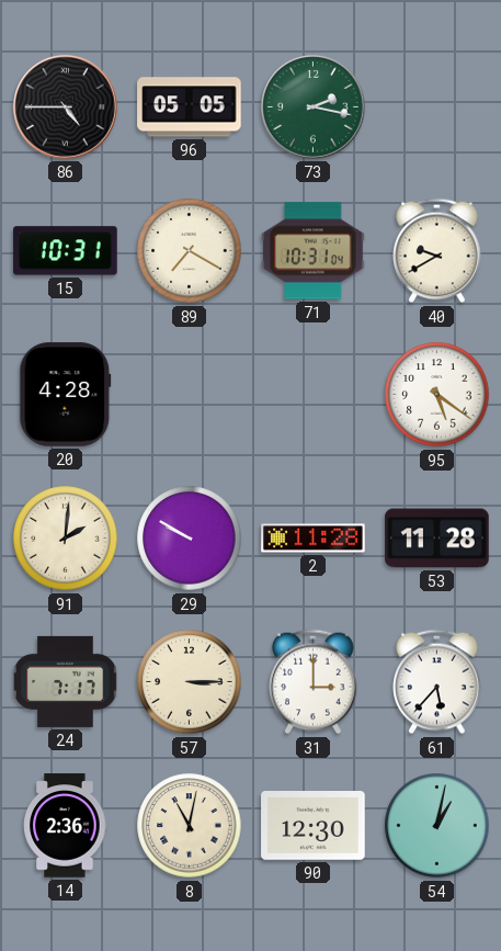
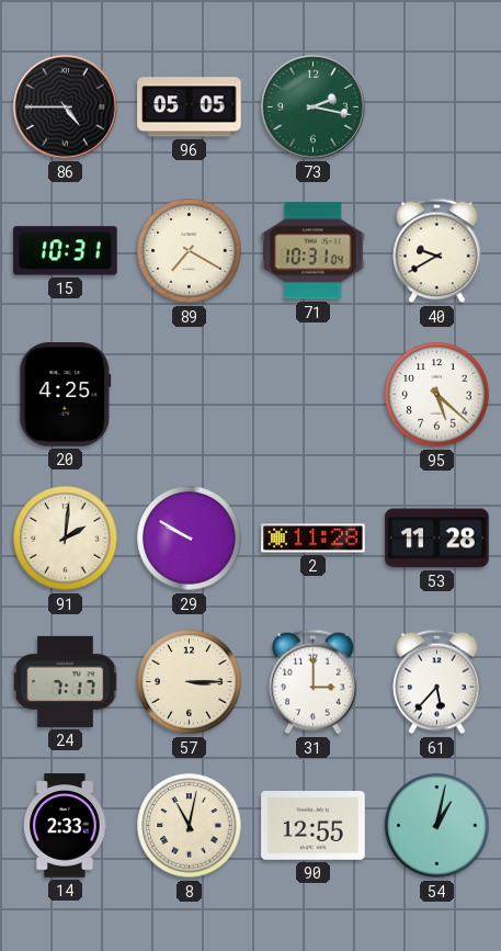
20: 4:28 -> 4:25
95: 5:21 -> 5:22
14: 2:36 -> 2:33
90: 12:30 -> 12:55
